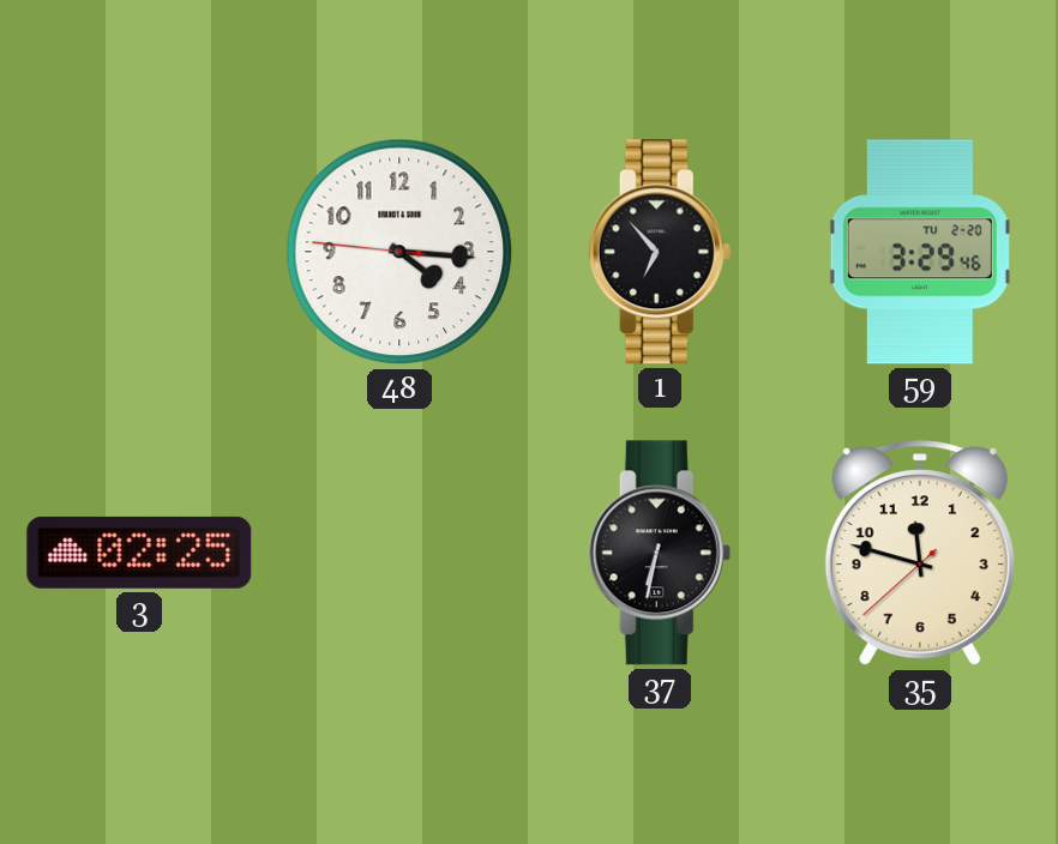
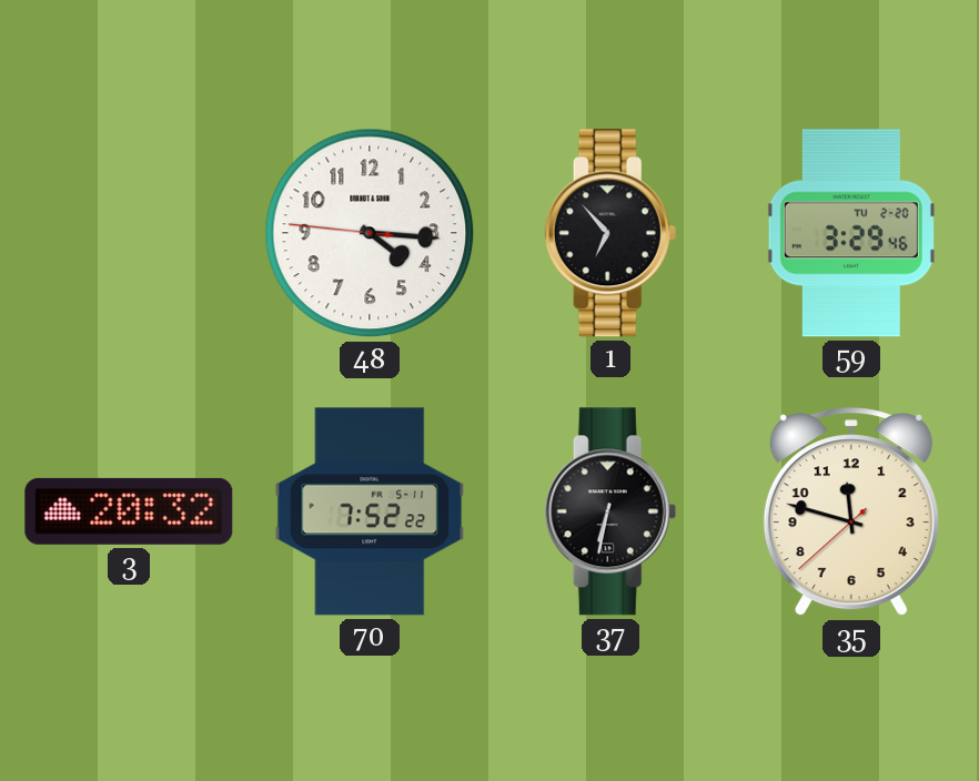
3: 02:25 -> 20:32
70: none -> 7:52
